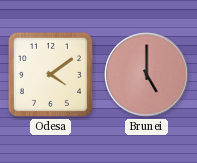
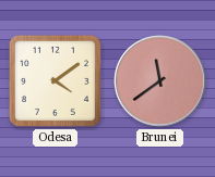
Brunei: 5:00 -> 11:39
